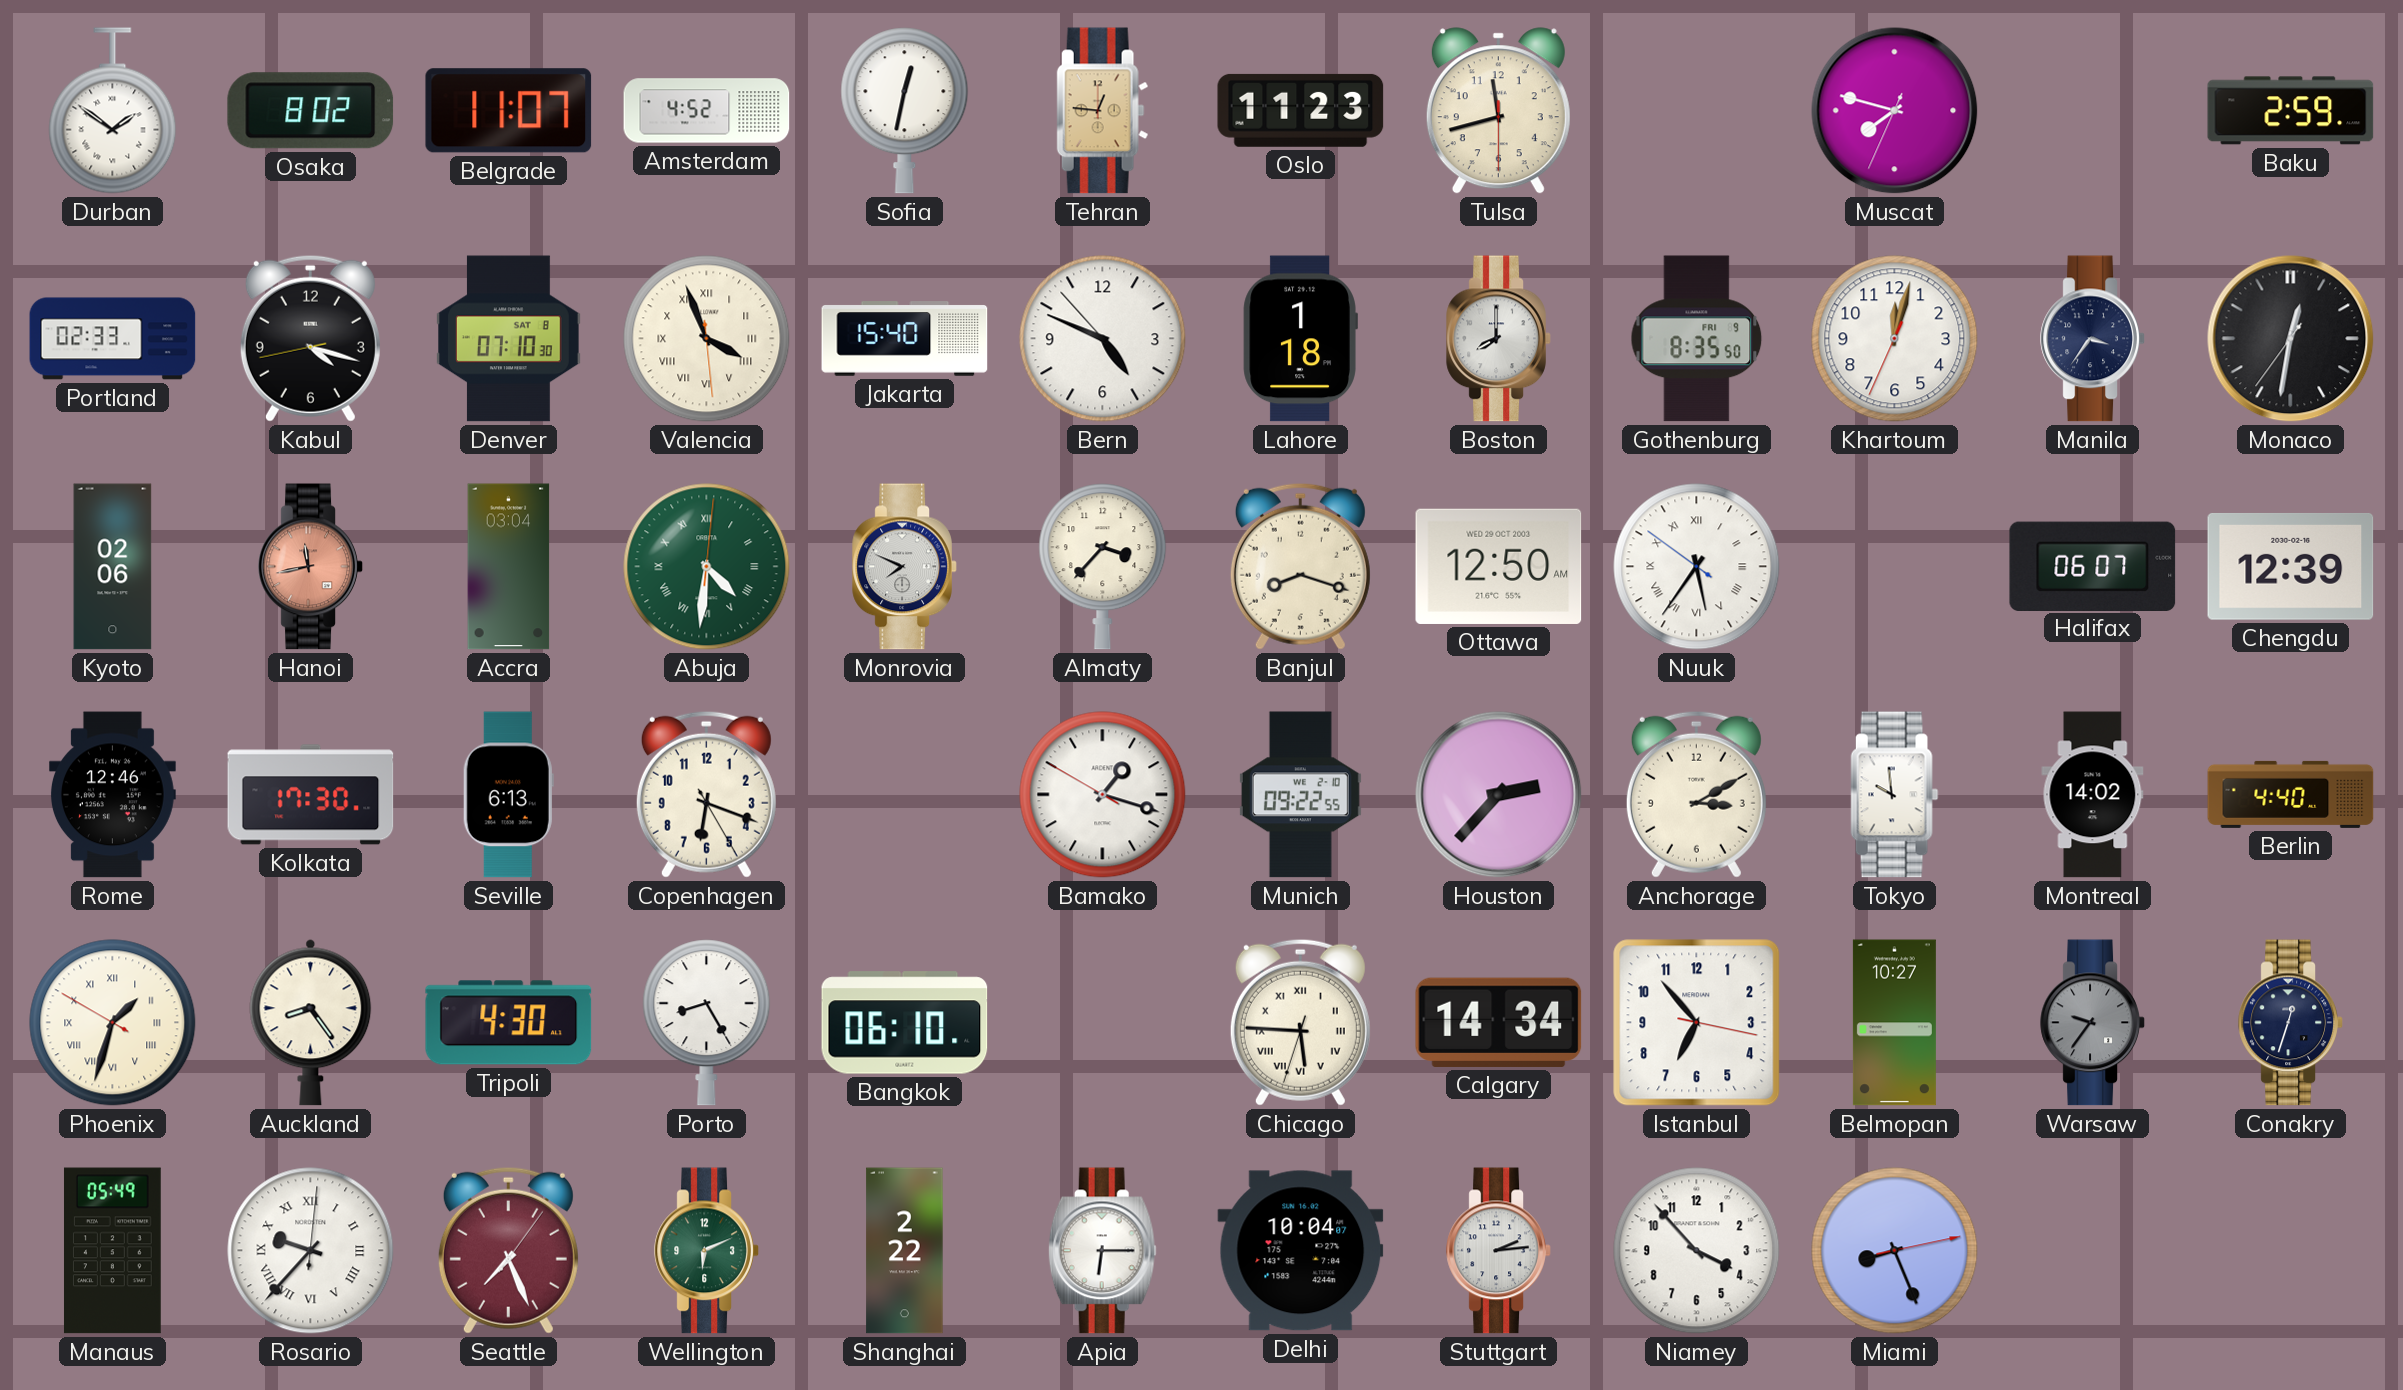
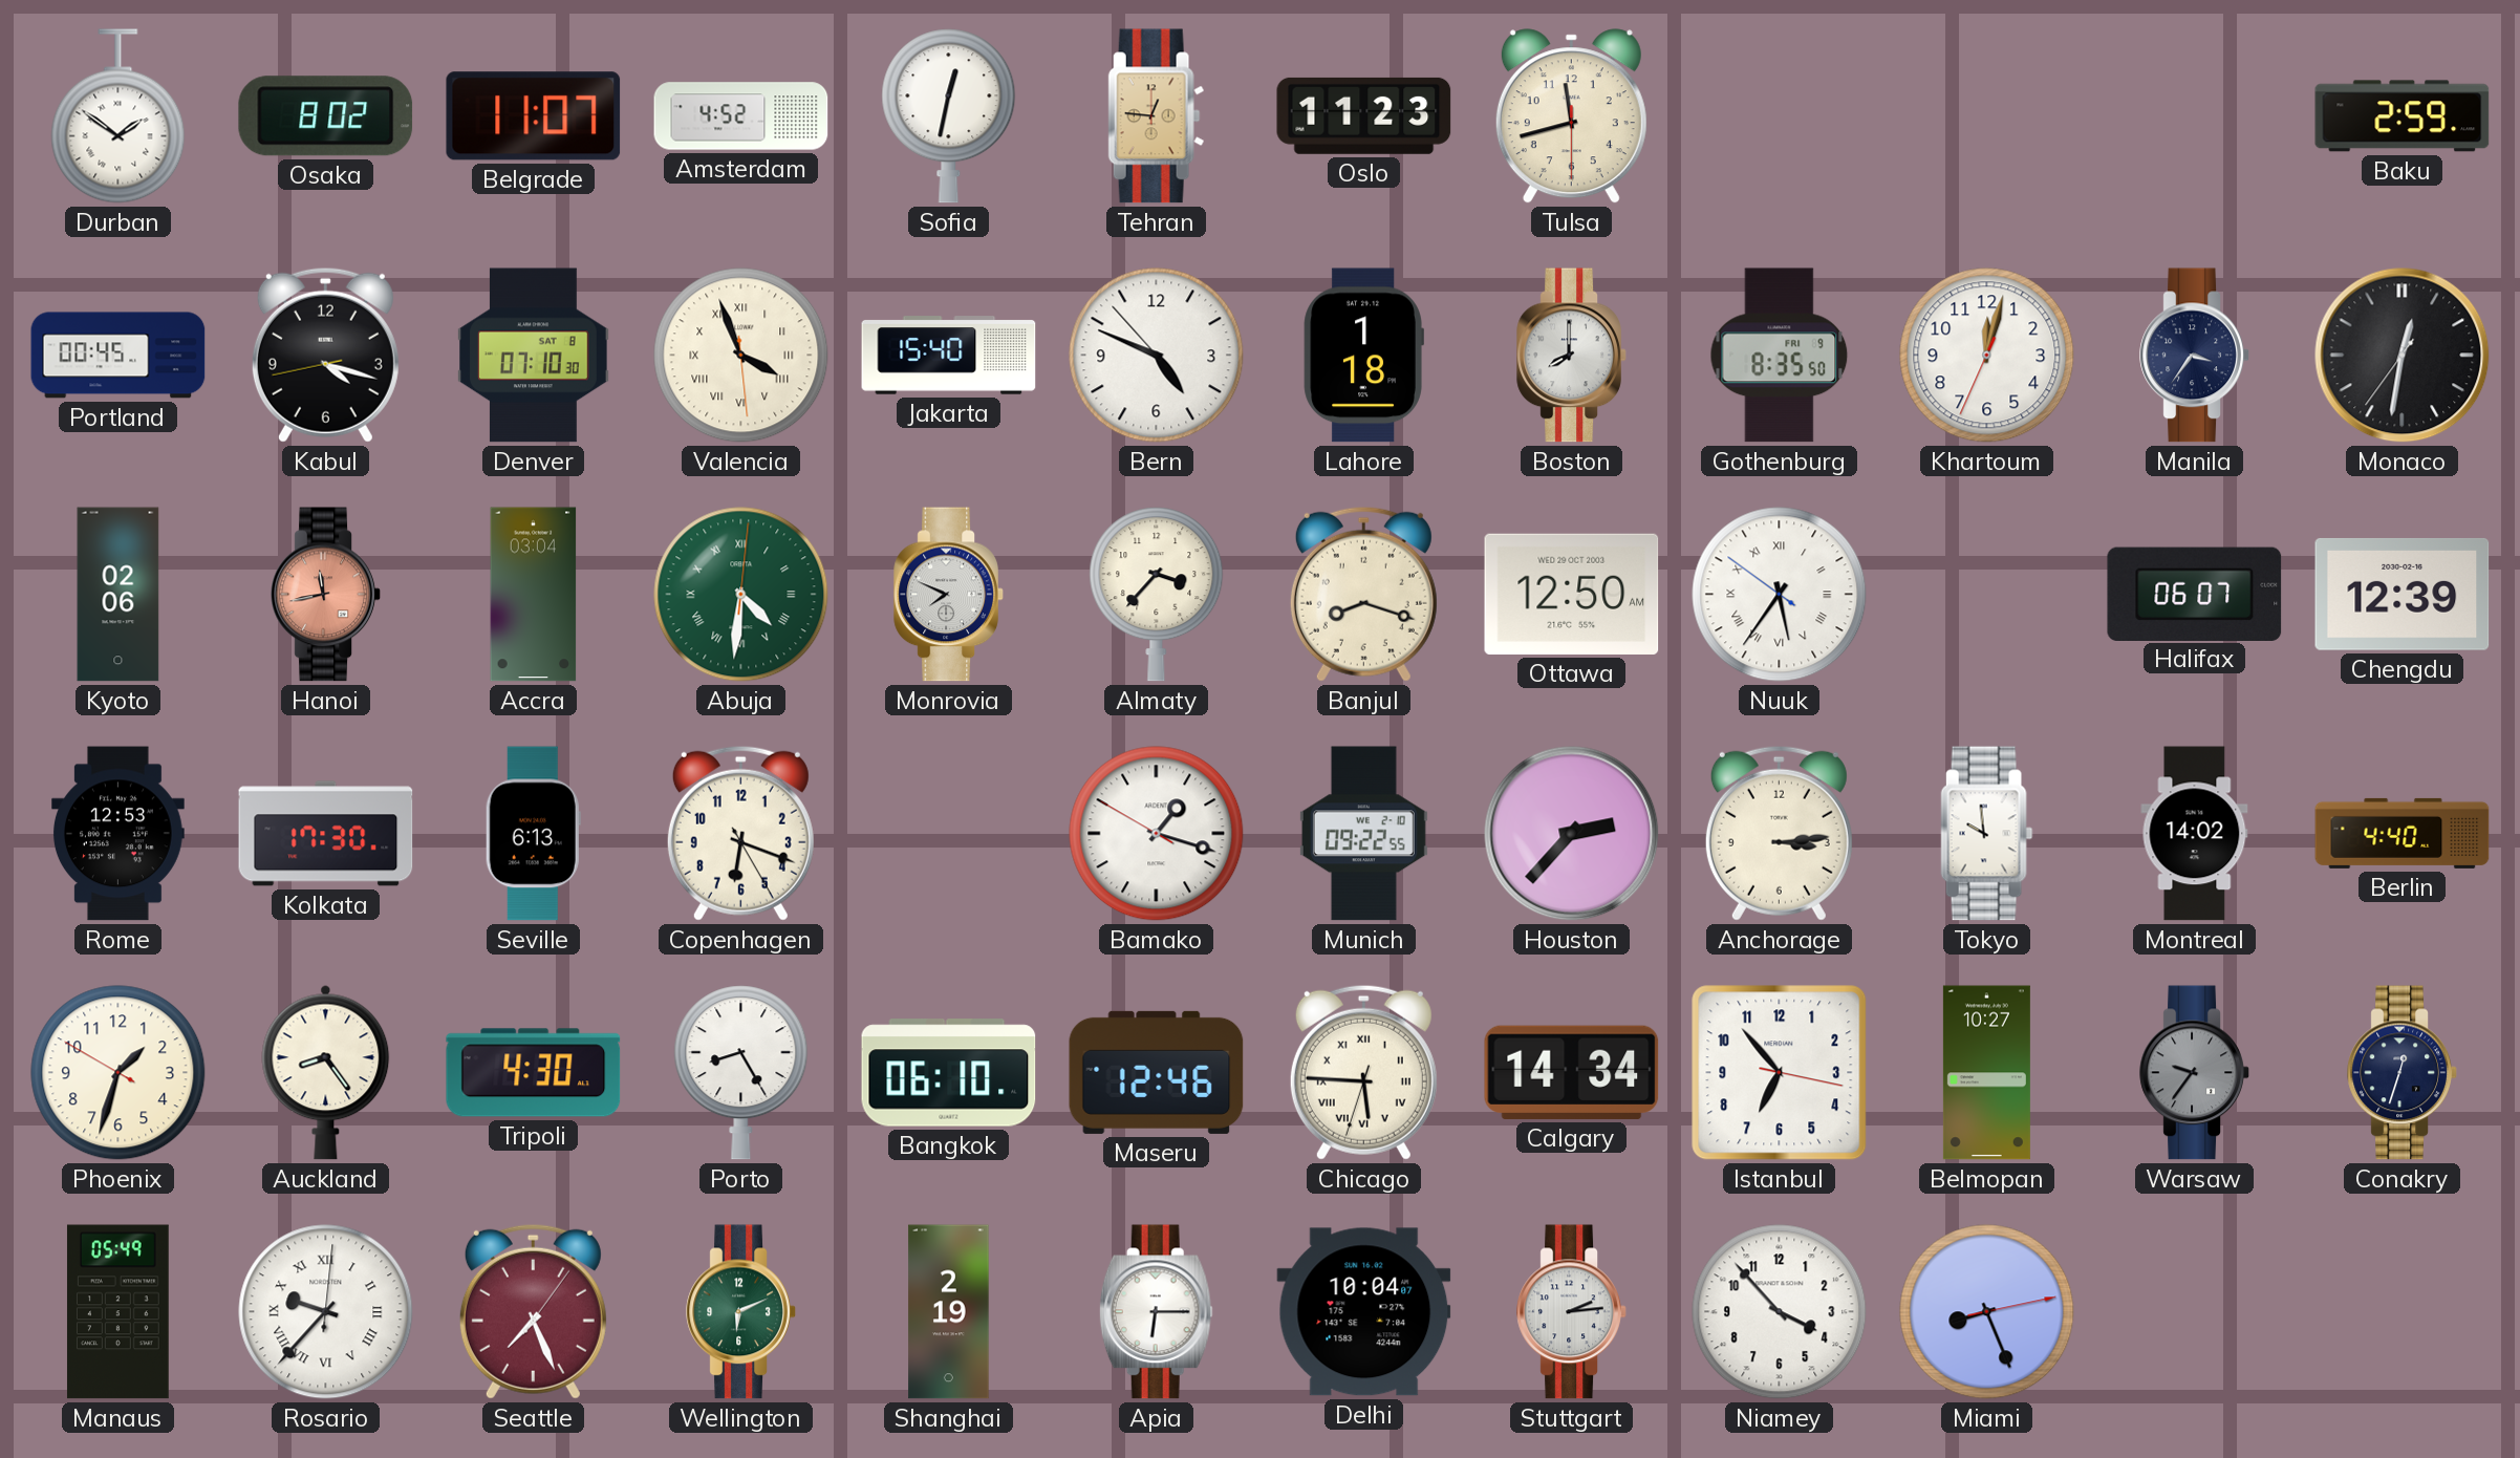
Muscat: 7:47 -> none
Portland: 02:33 -> 00:45
Rome: 12:46 -> 12:53
Anchorage: 3:10 -> 3:14
Phoenix numerals: Roman -> Arabic
Maseru: none -> 12:46
Shanghai: 2:22 -> 2:19
